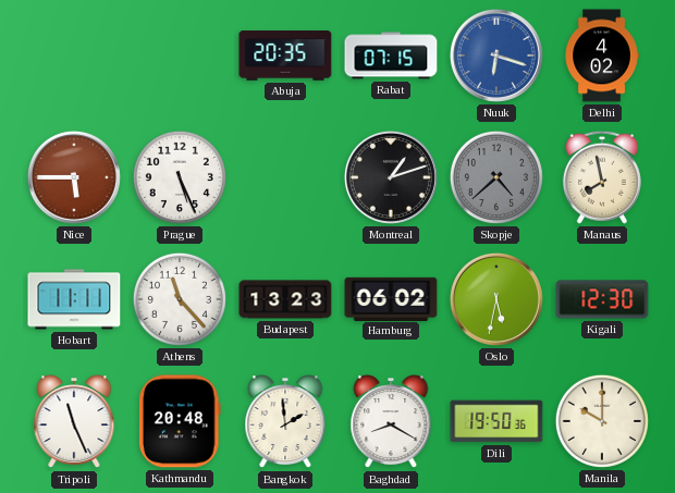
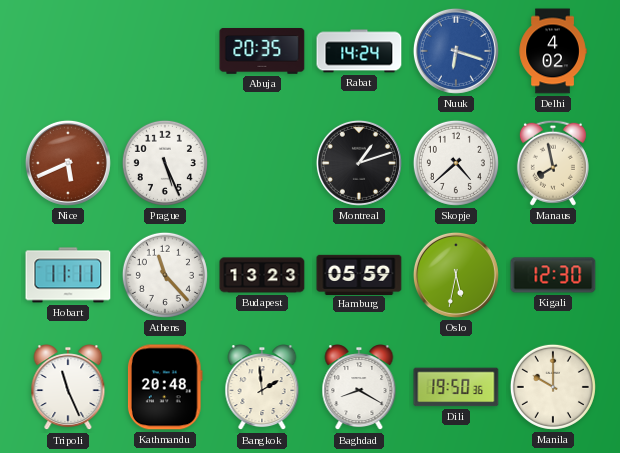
Rabat: 07:15 -> 14:24
Nice: 5:45 -> 5:41
Skopje dial: grey -> white
Hamburg: 06:02 -> 05:59
